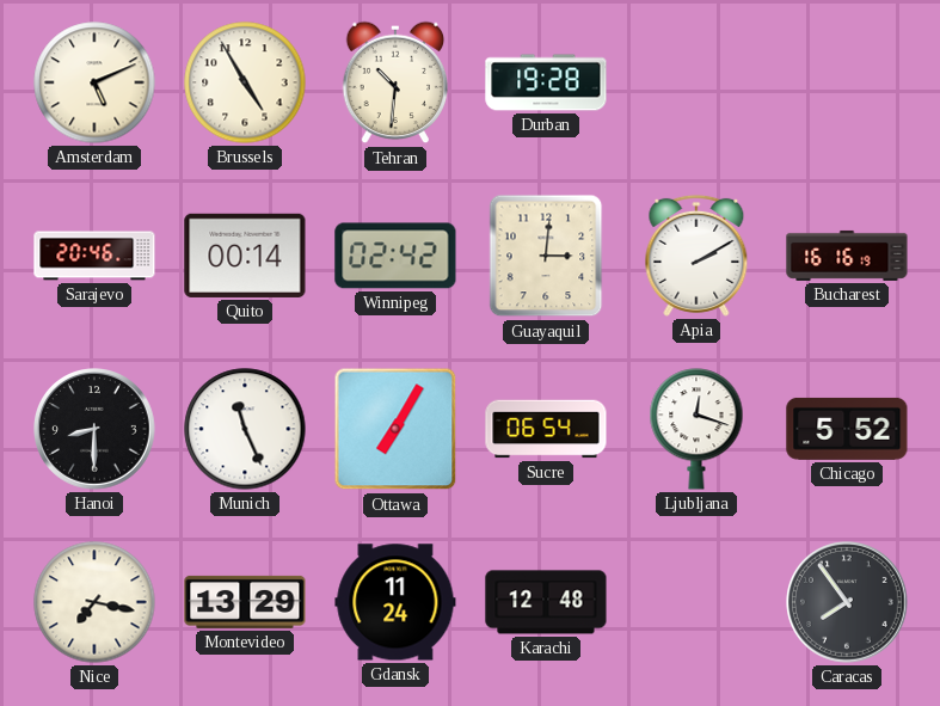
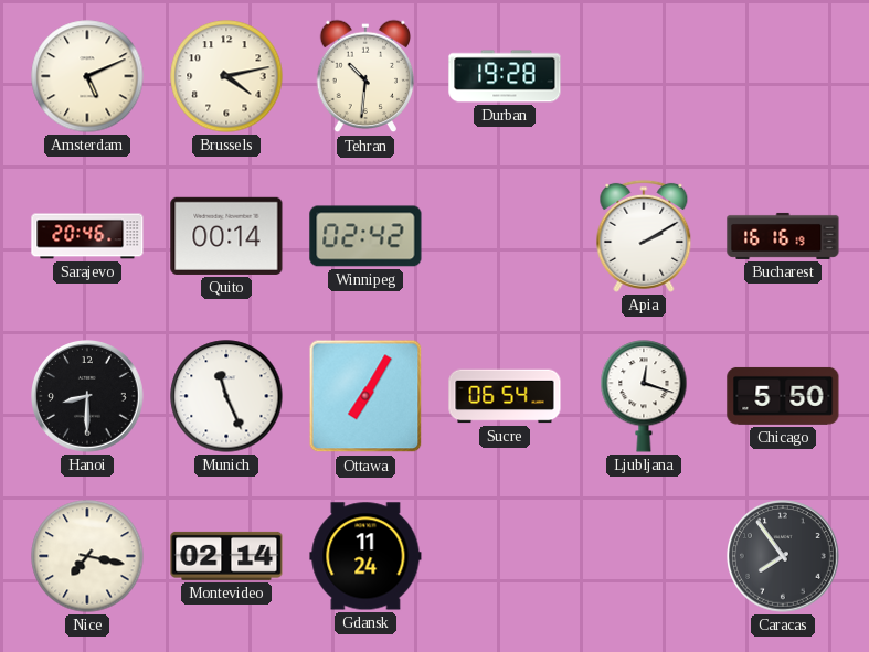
Brussels: 4:55 -> 4:13
Guayaquil: 3:01 -> none
Chicago: 5:52 -> 5:50
Montevideo: 13:29 -> 02:14
Karachi: 12:48 -> none
